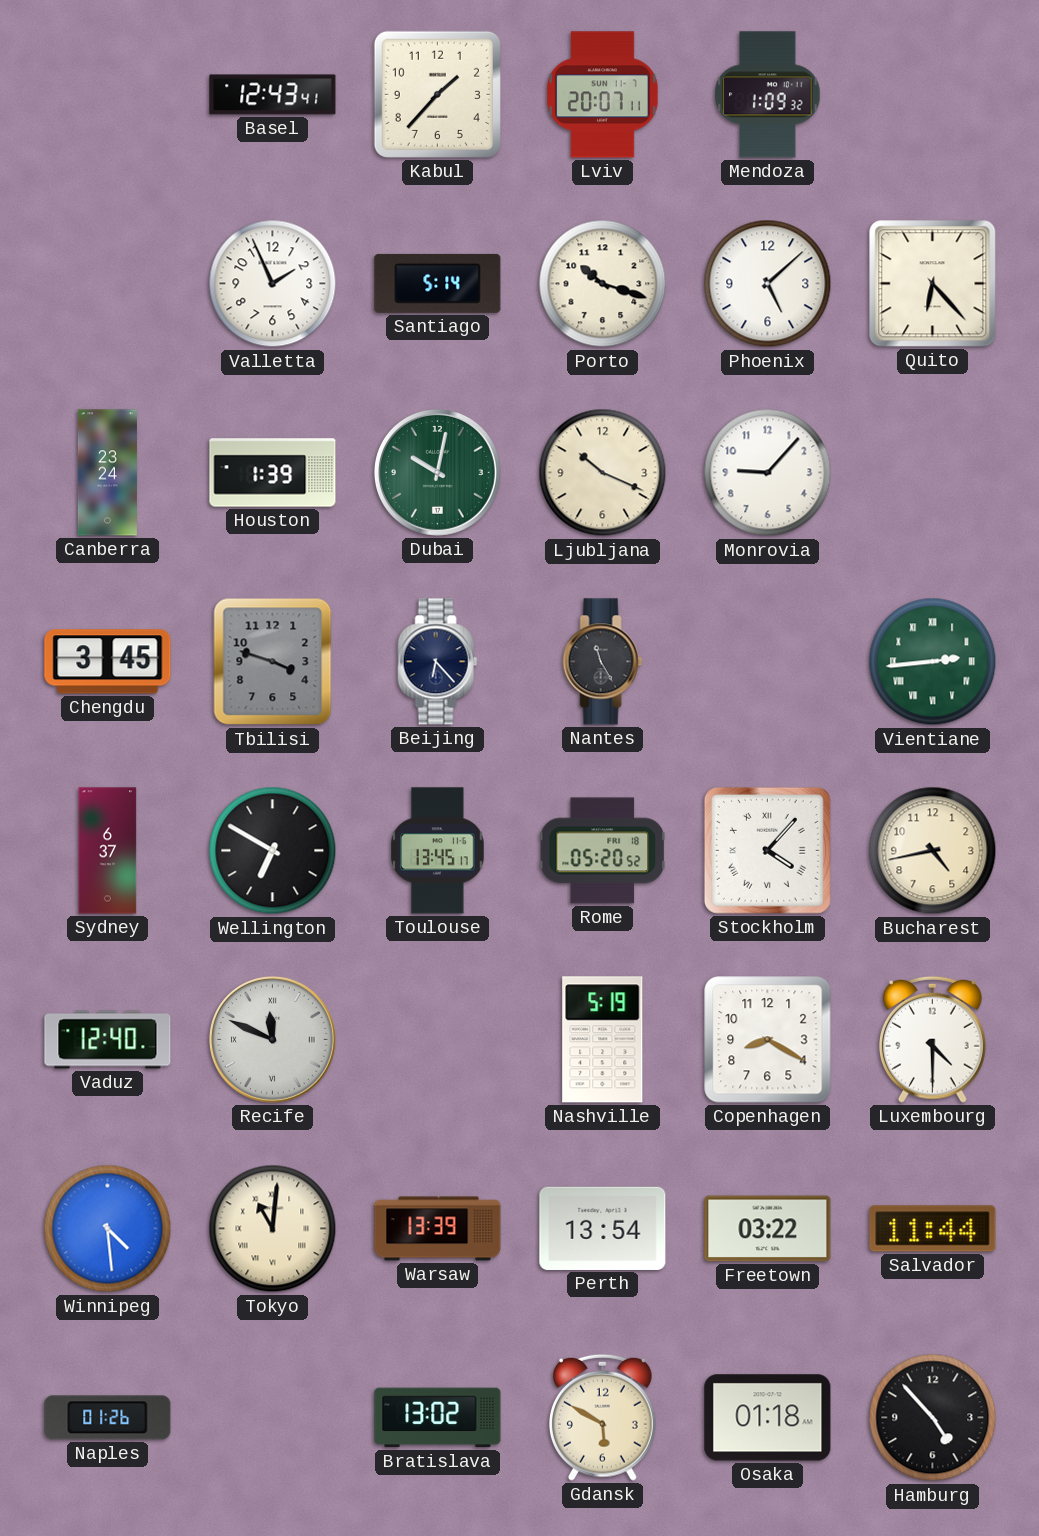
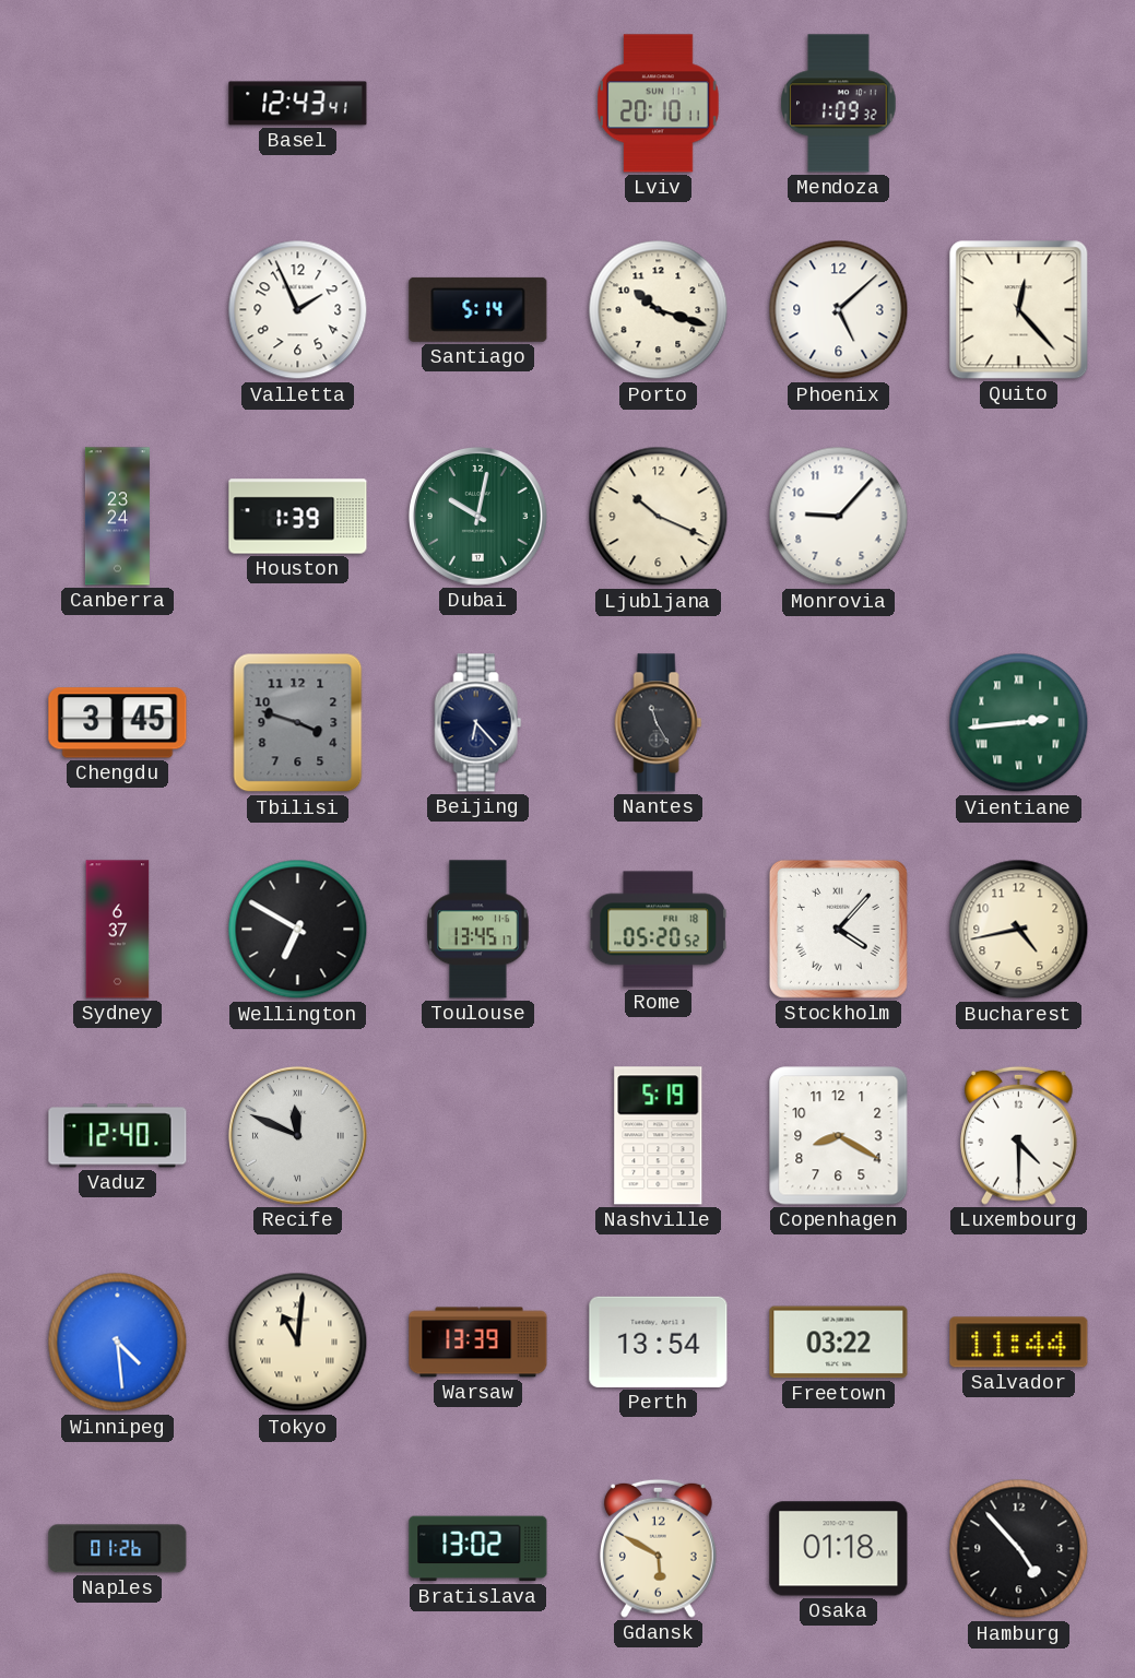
Kabul: 1:37 -> none
Lviv: 20:07 -> 20:10
Quito: 6:23 -> 12:23
